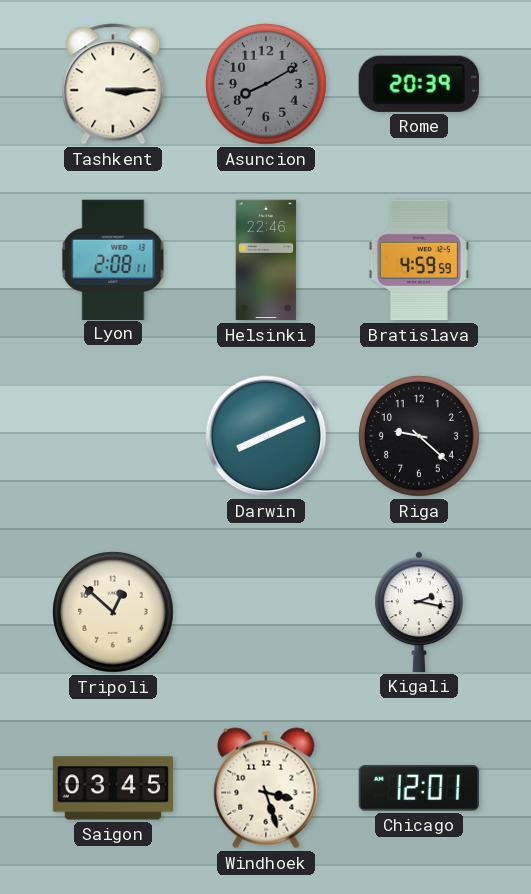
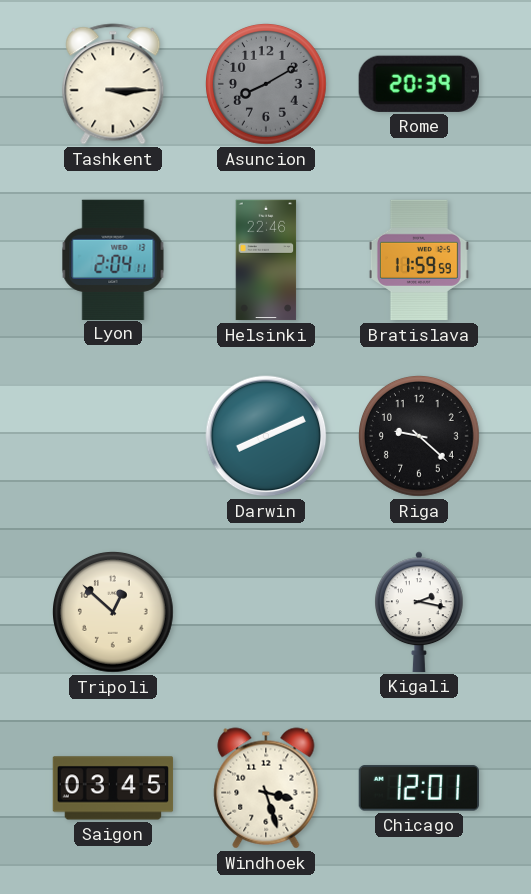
Lyon: 2:08 -> 2:04
Bratislava: 4:59 -> 11:59
